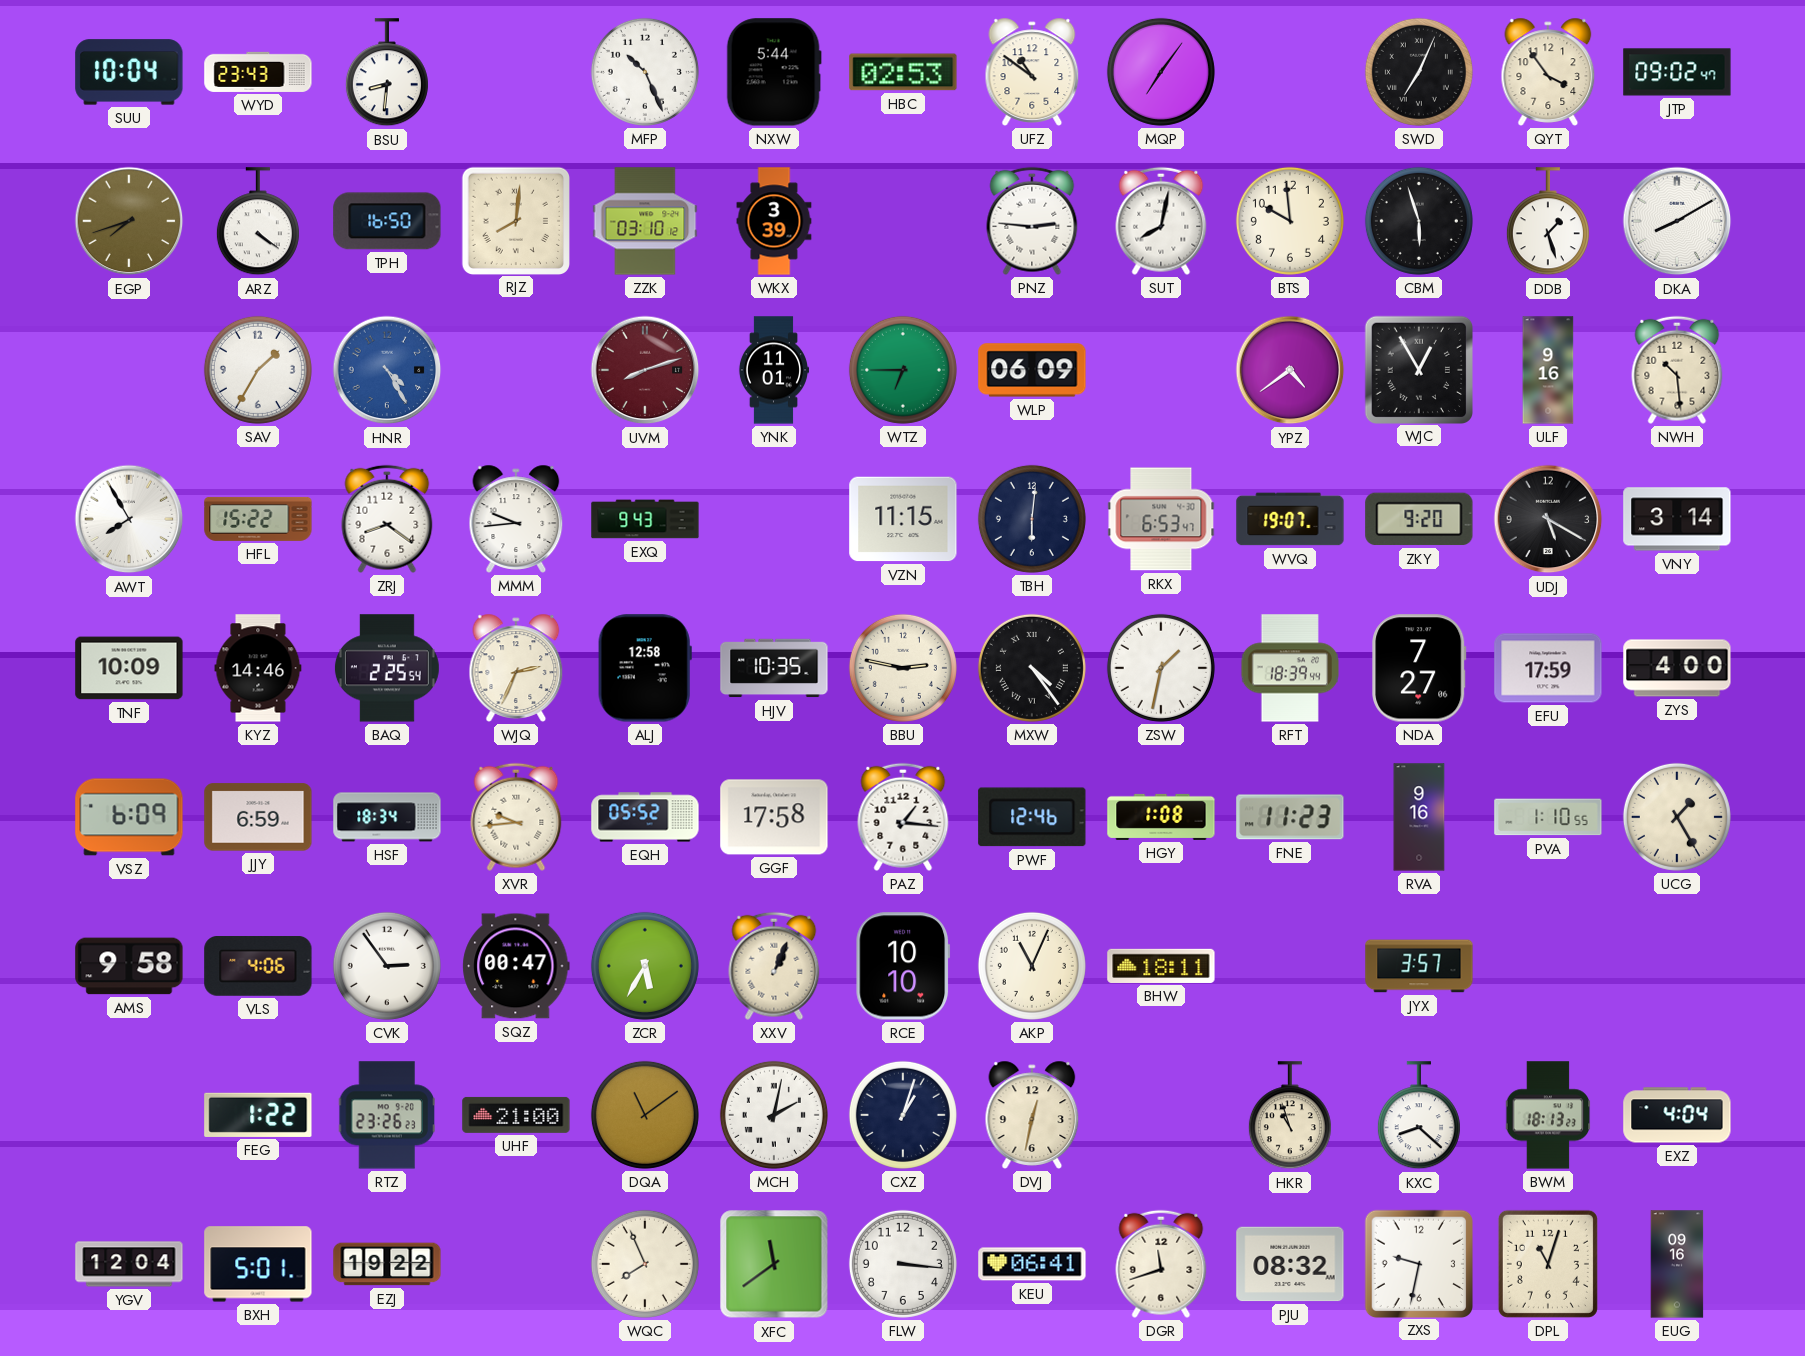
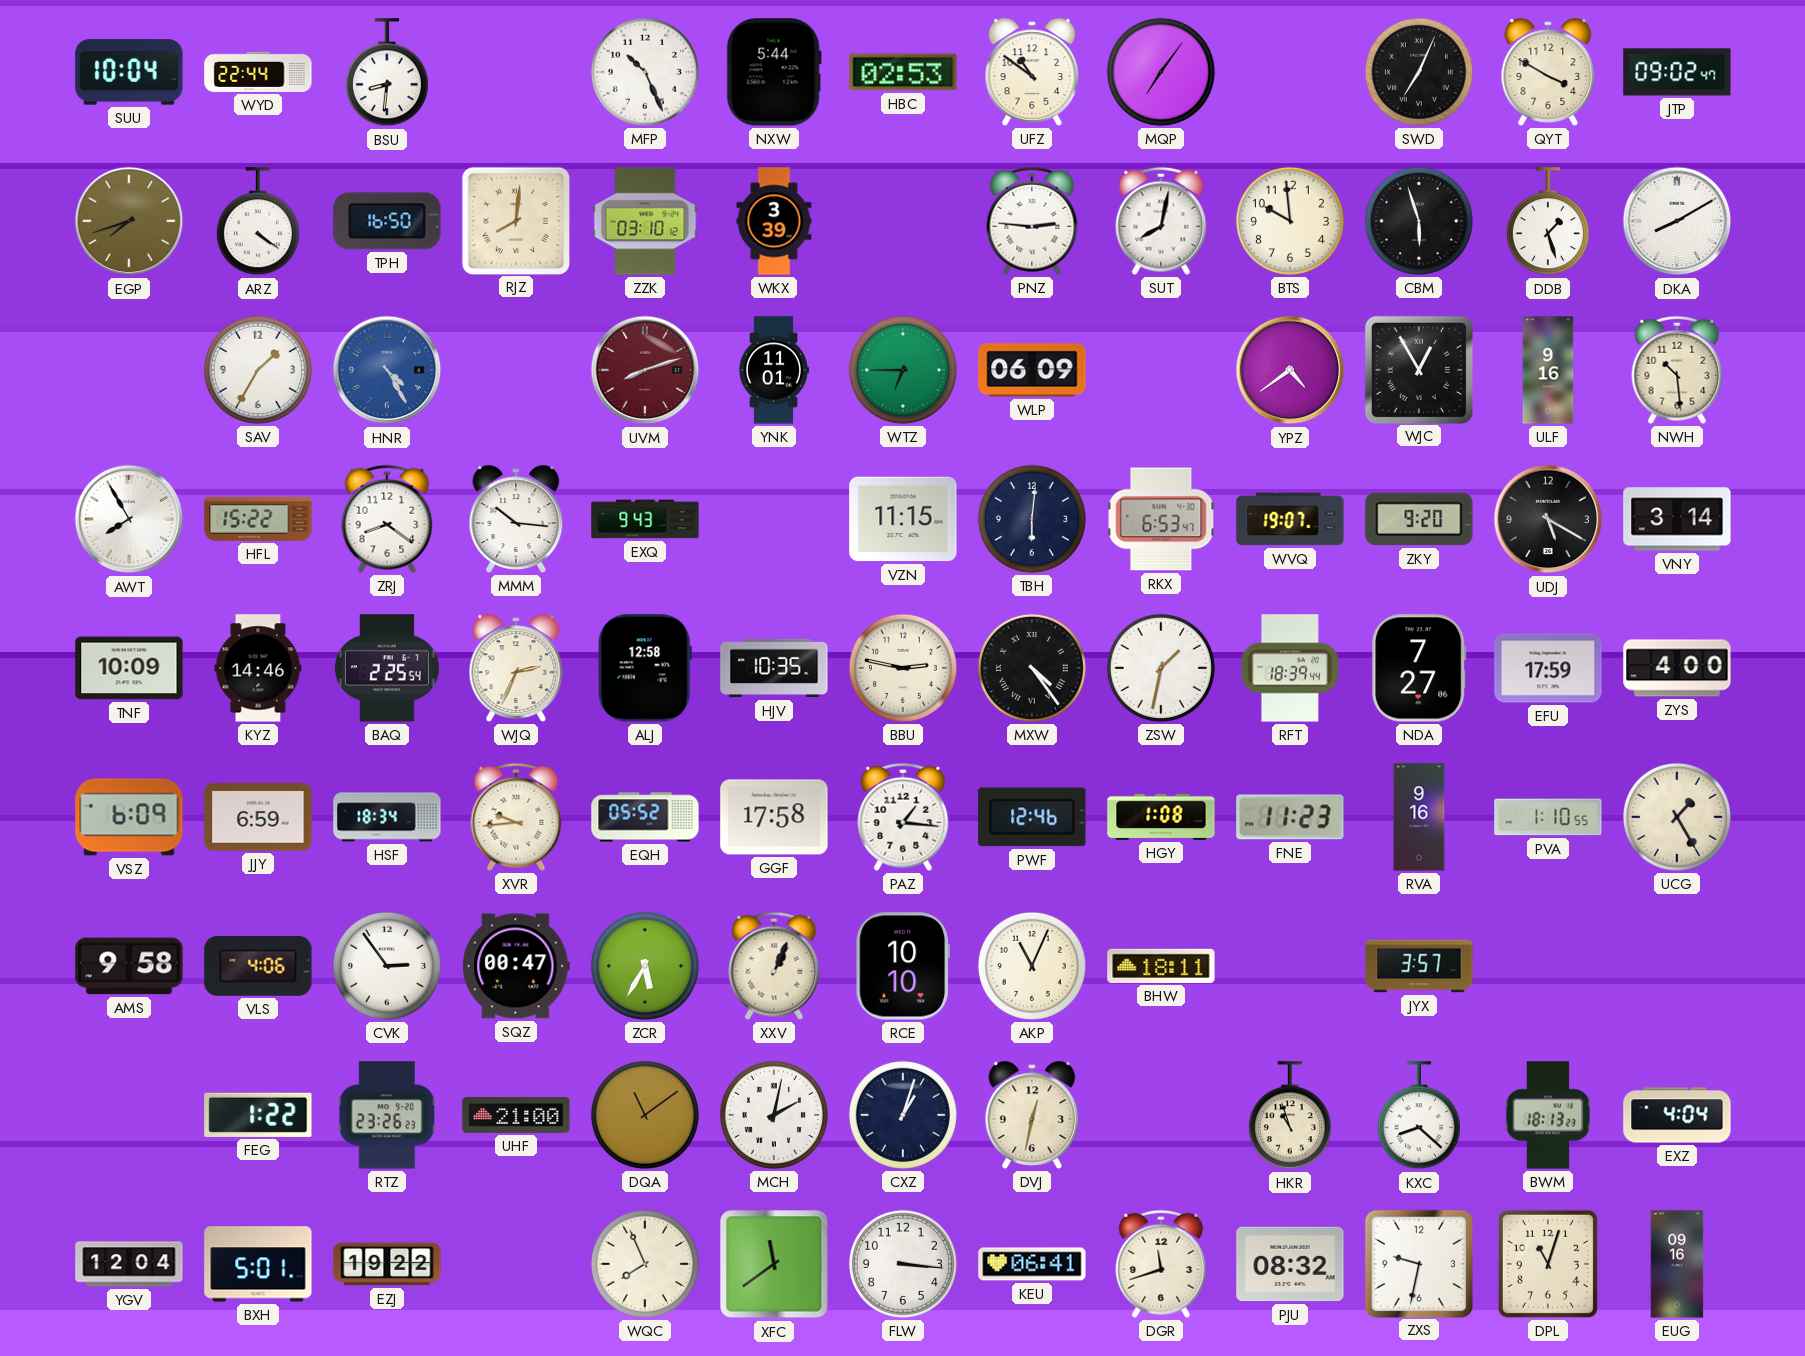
WYD: 23:43 -> 22:44
QYT: 3:54 -> 3:50
MMM: 9:44 -> 10:16
